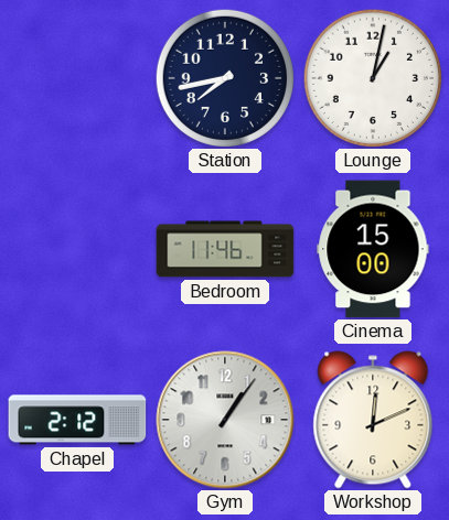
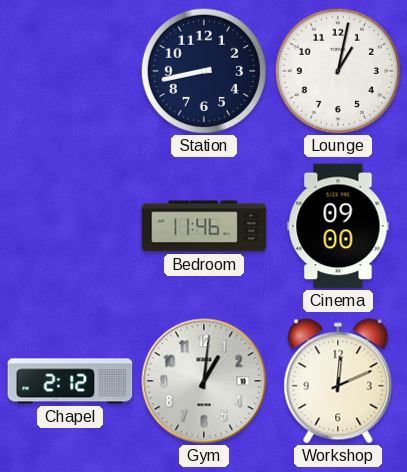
Station: 7:43 -> 8:43
Cinema: 15:00 -> 09:00
Gym: 1:06 -> 1:01
